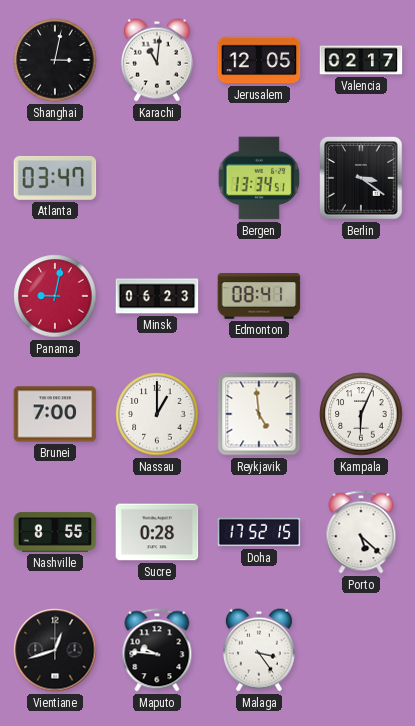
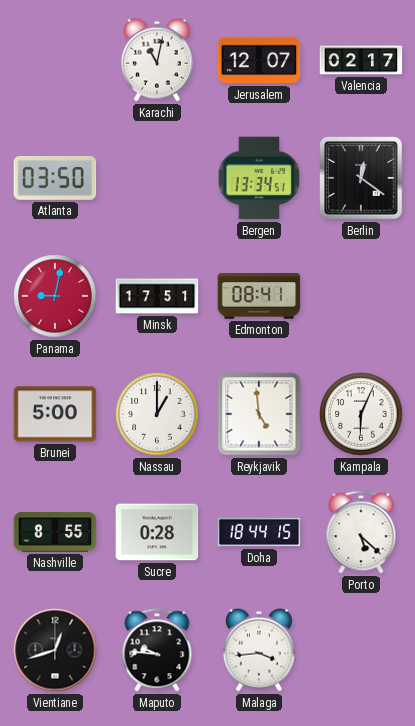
Shanghai: 3:02 -> none
Karachi: 11:01 -> 11:02
Jerusalem: 12:05 -> 12:07
Atlanta: 03:47 -> 03:50
Berlin: 3:21 -> 12:21
Minsk: 06:23 -> 17:51
Brunei: 7:00 -> 5:00
Doha: 17:52 -> 18:44
Malaga: 3:24 -> 3:44
